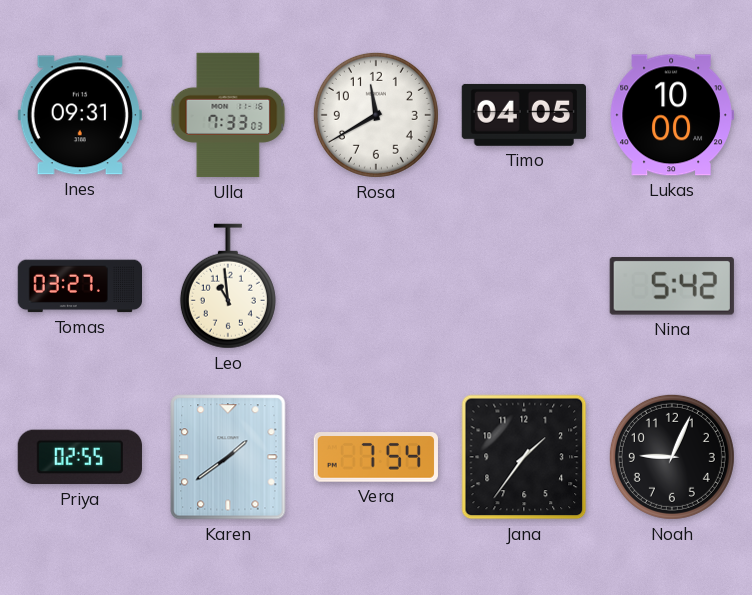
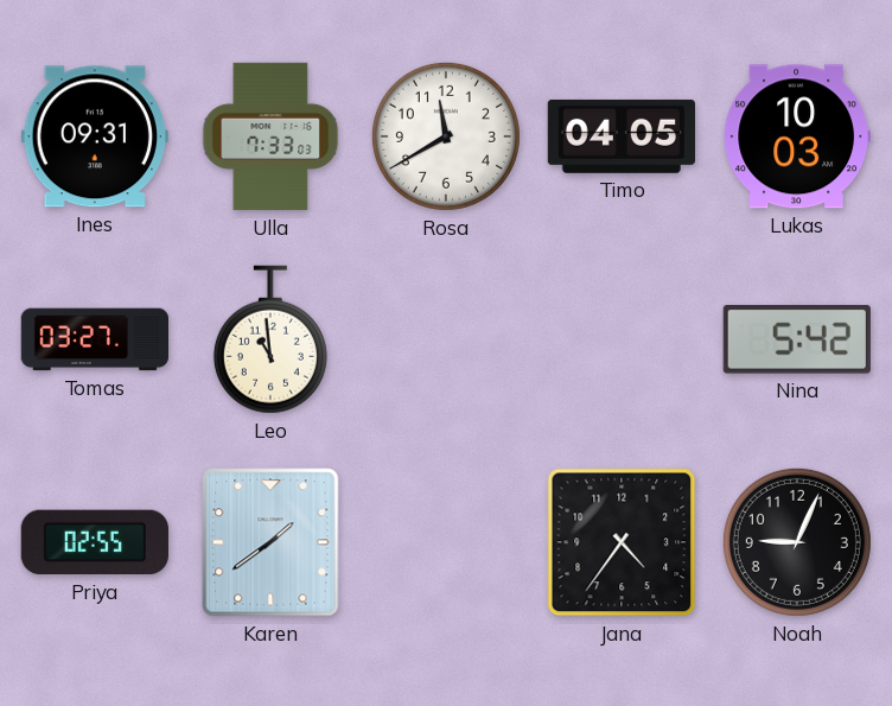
Lukas: 10:00 -> 10:03
Vera: 7:54 -> none
Jana: 1:36 -> 4:36
